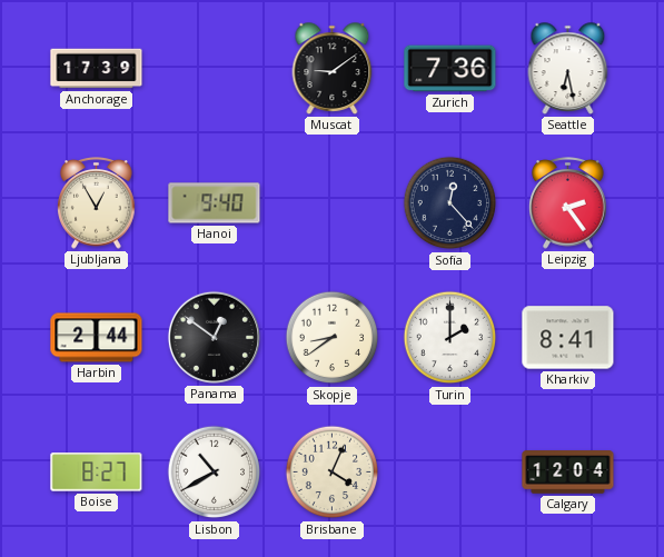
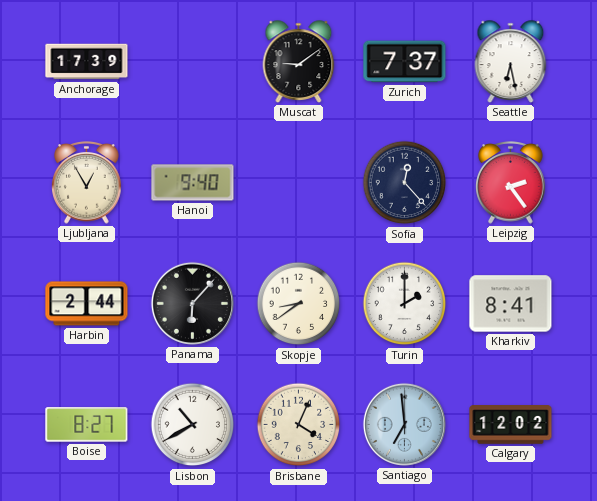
Zurich: 7:36 -> 7:37
Panama: 12:51 -> 6:07
Santiago: none -> 6:59
Calgary: 12:04 -> 12:02
